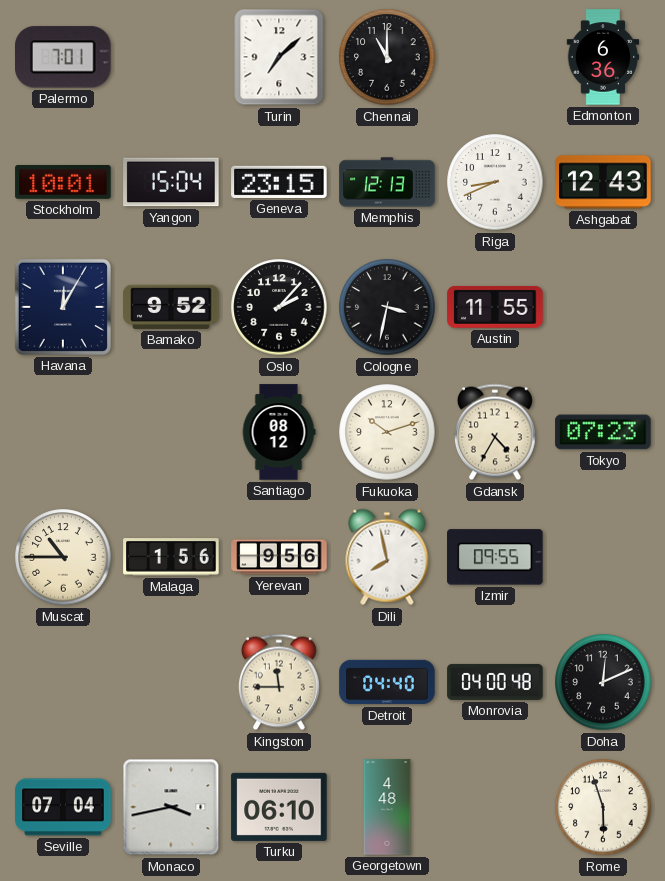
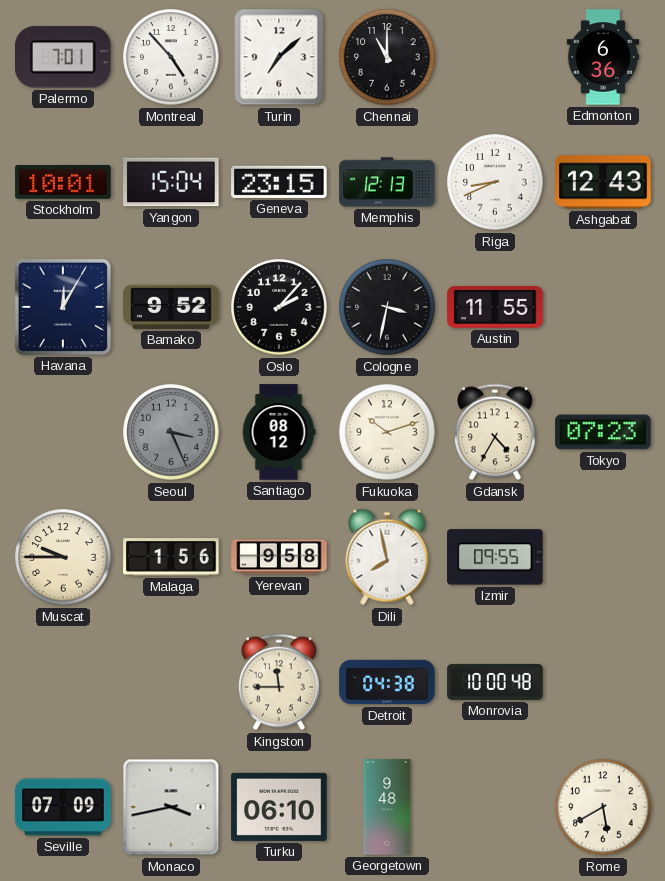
Montreal: none -> 4:53
Seoul: none -> 3:26
Muscat: 10:45 -> 9:45
Yerevan: 9:56 -> 9:58
Detroit: 04:40 -> 04:38
Monrovia: 04:00 -> 10:00
Doha: 12:11 -> none
Seville: 07:04 -> 07:09
Georgetown: 4:48 -> 9:48
Rome: 5:57 -> 5:40
